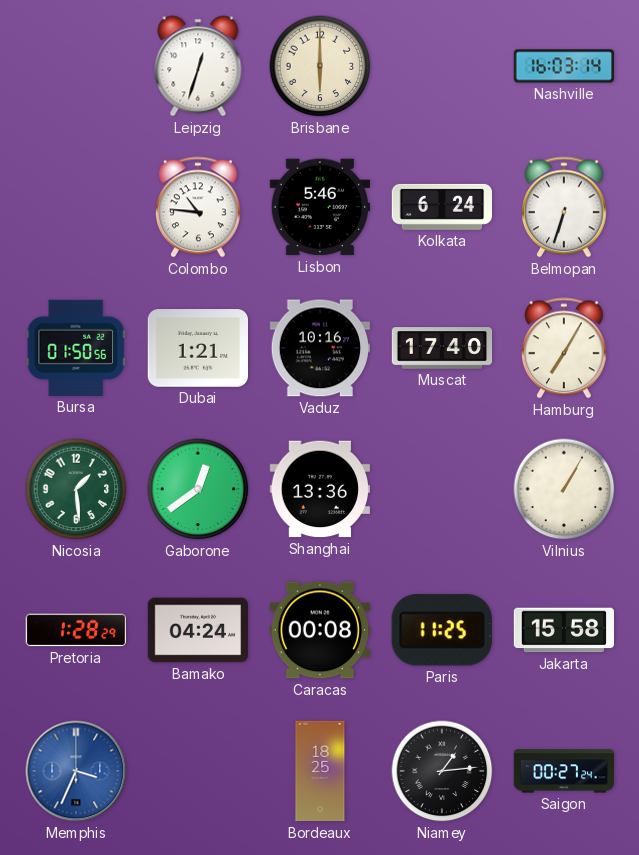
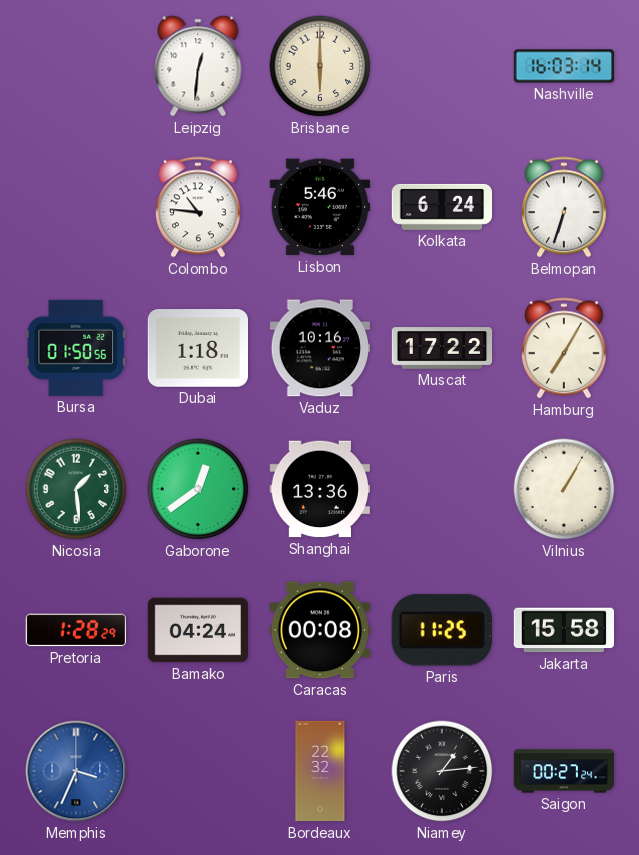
Leipzig: 12:33 -> 12:31
Dubai: 1:21 -> 1:18
Muscat: 17:40 -> 17:22
Bordeaux: 18:25 -> 22:32
